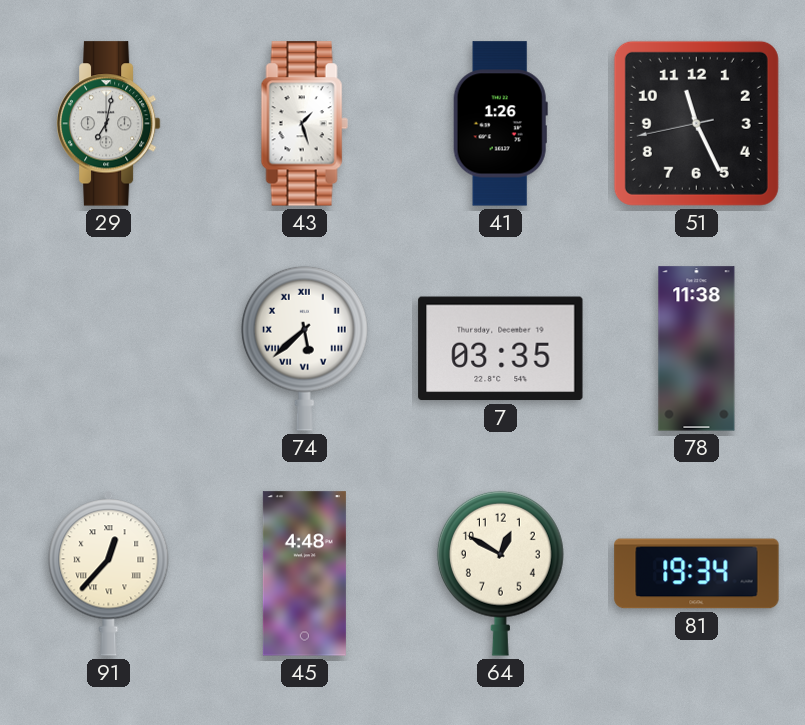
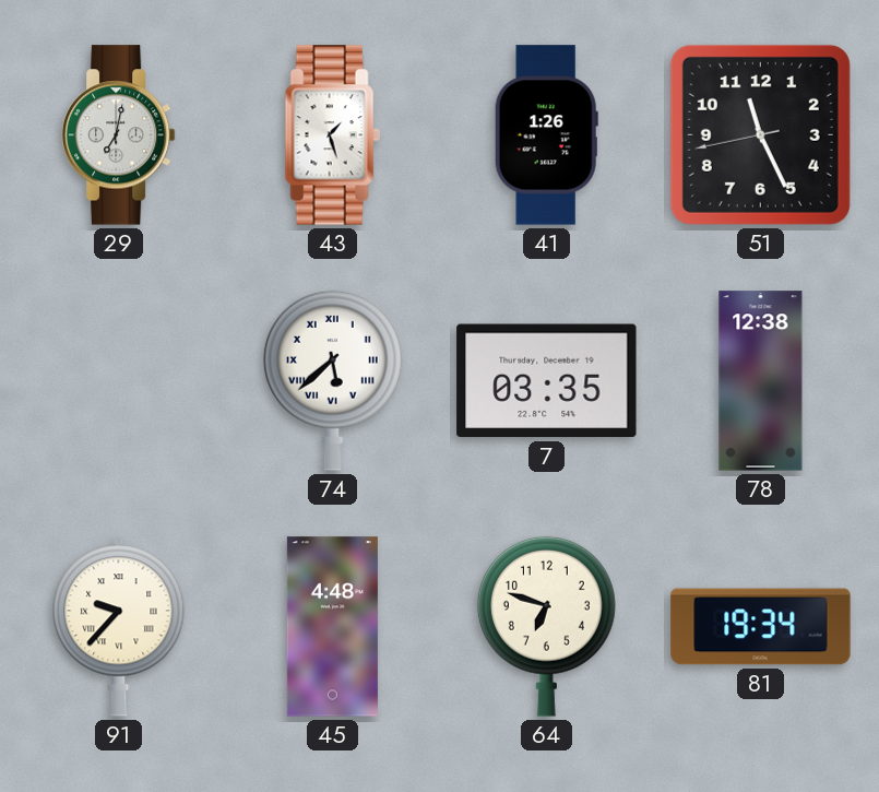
78: 11:38 -> 12:38
91: 12:37 -> 9:37
64: 12:50 -> 6:48
